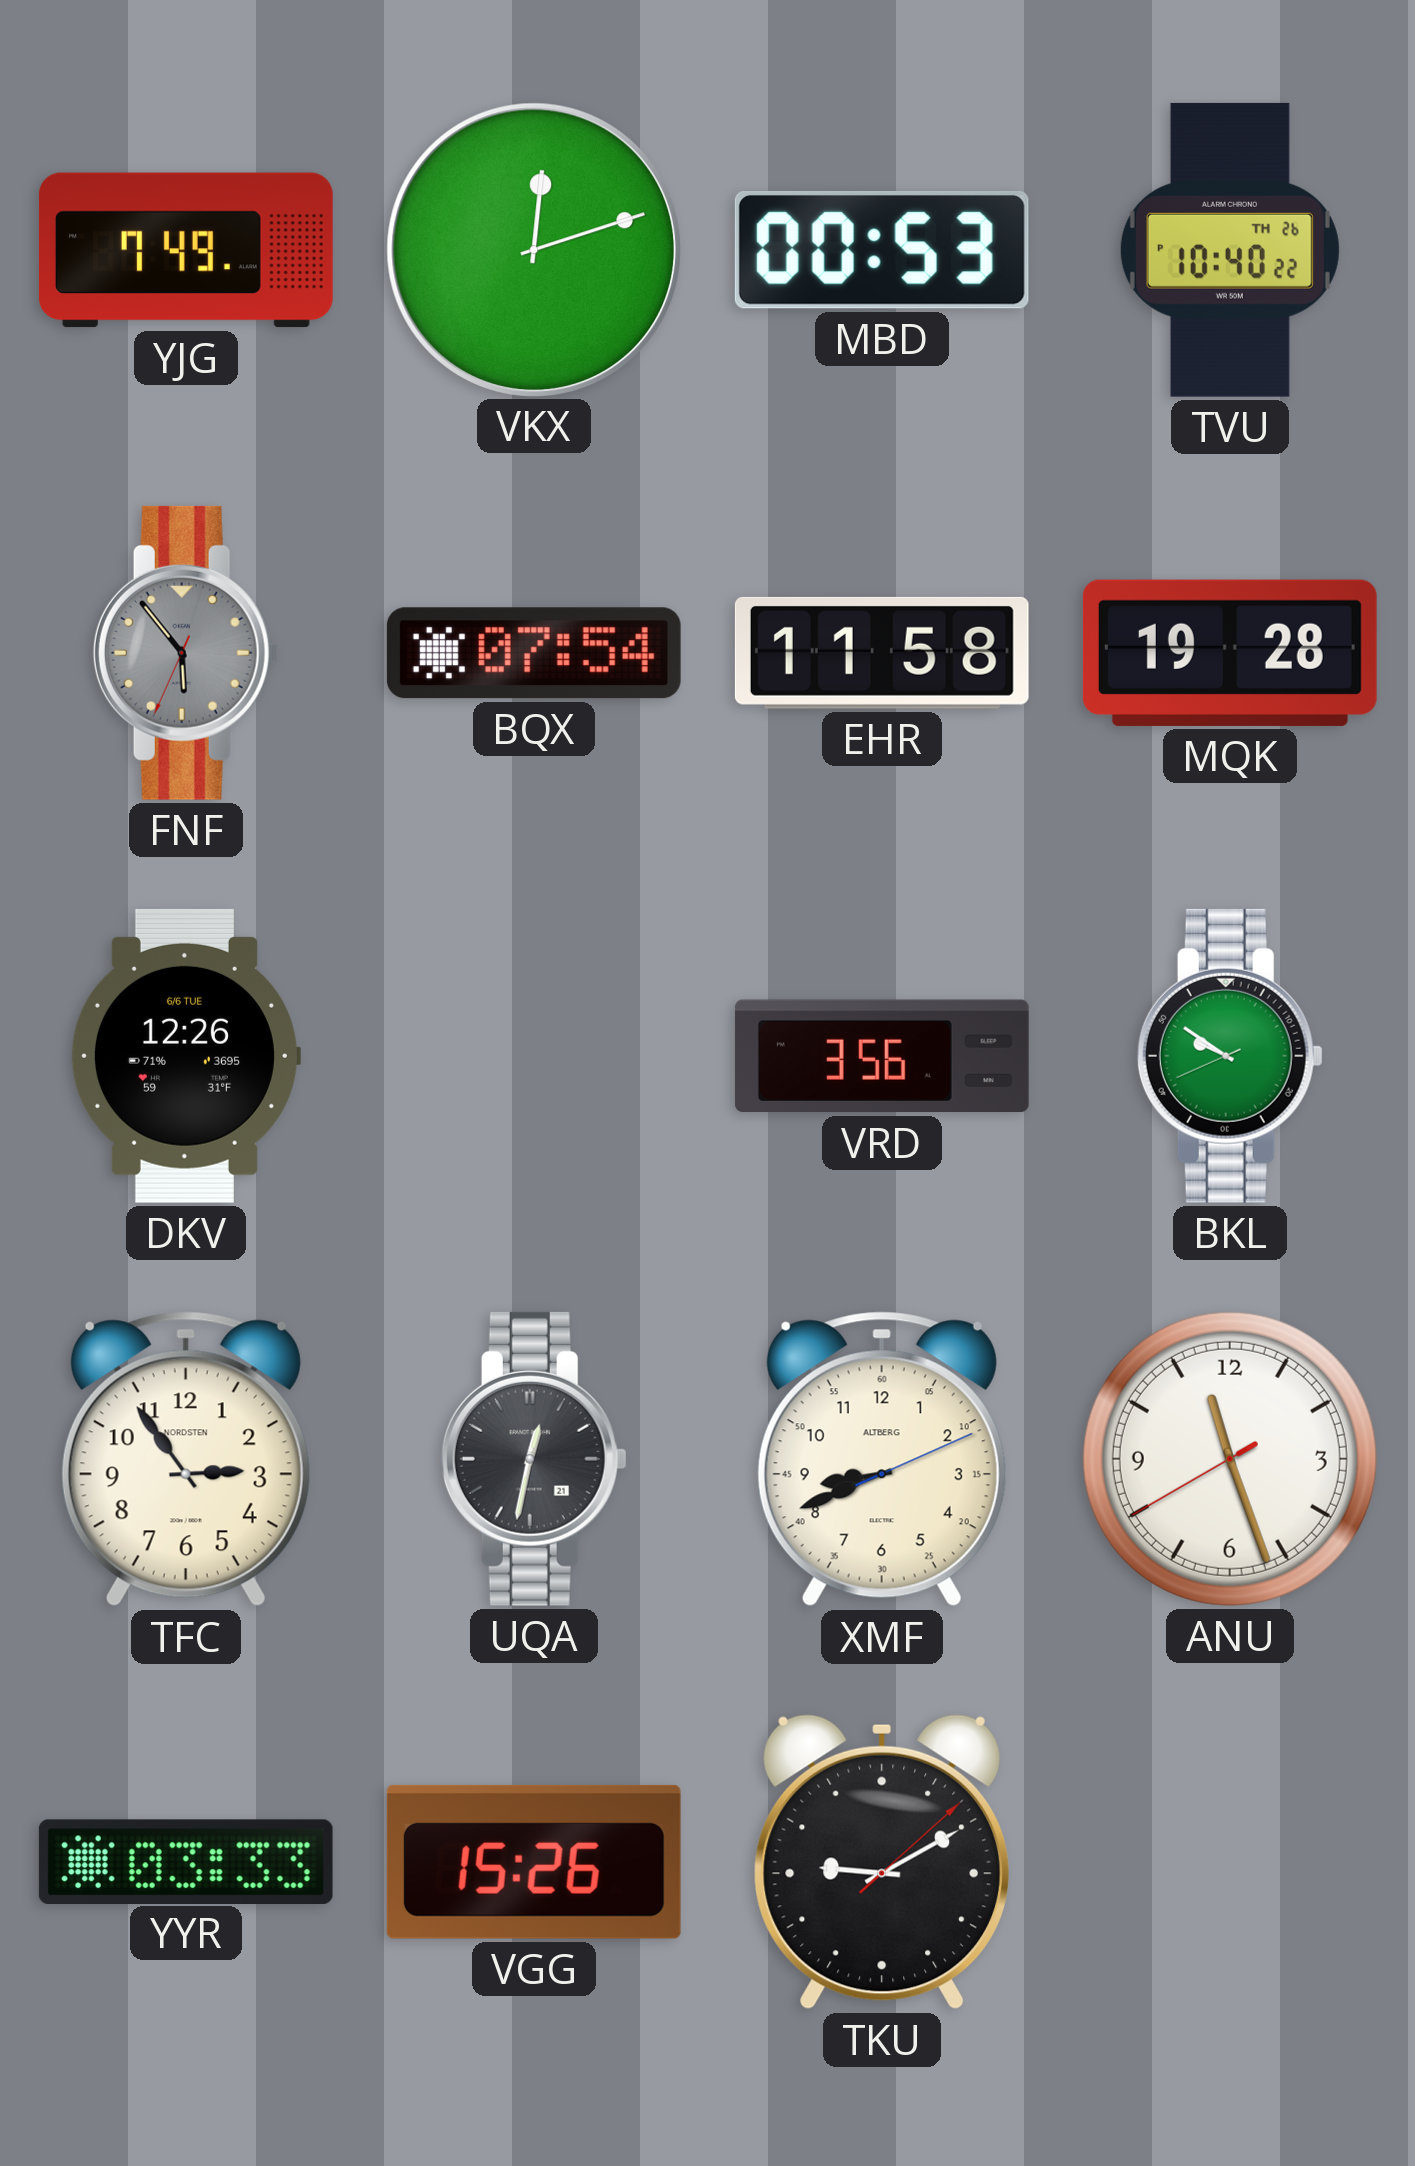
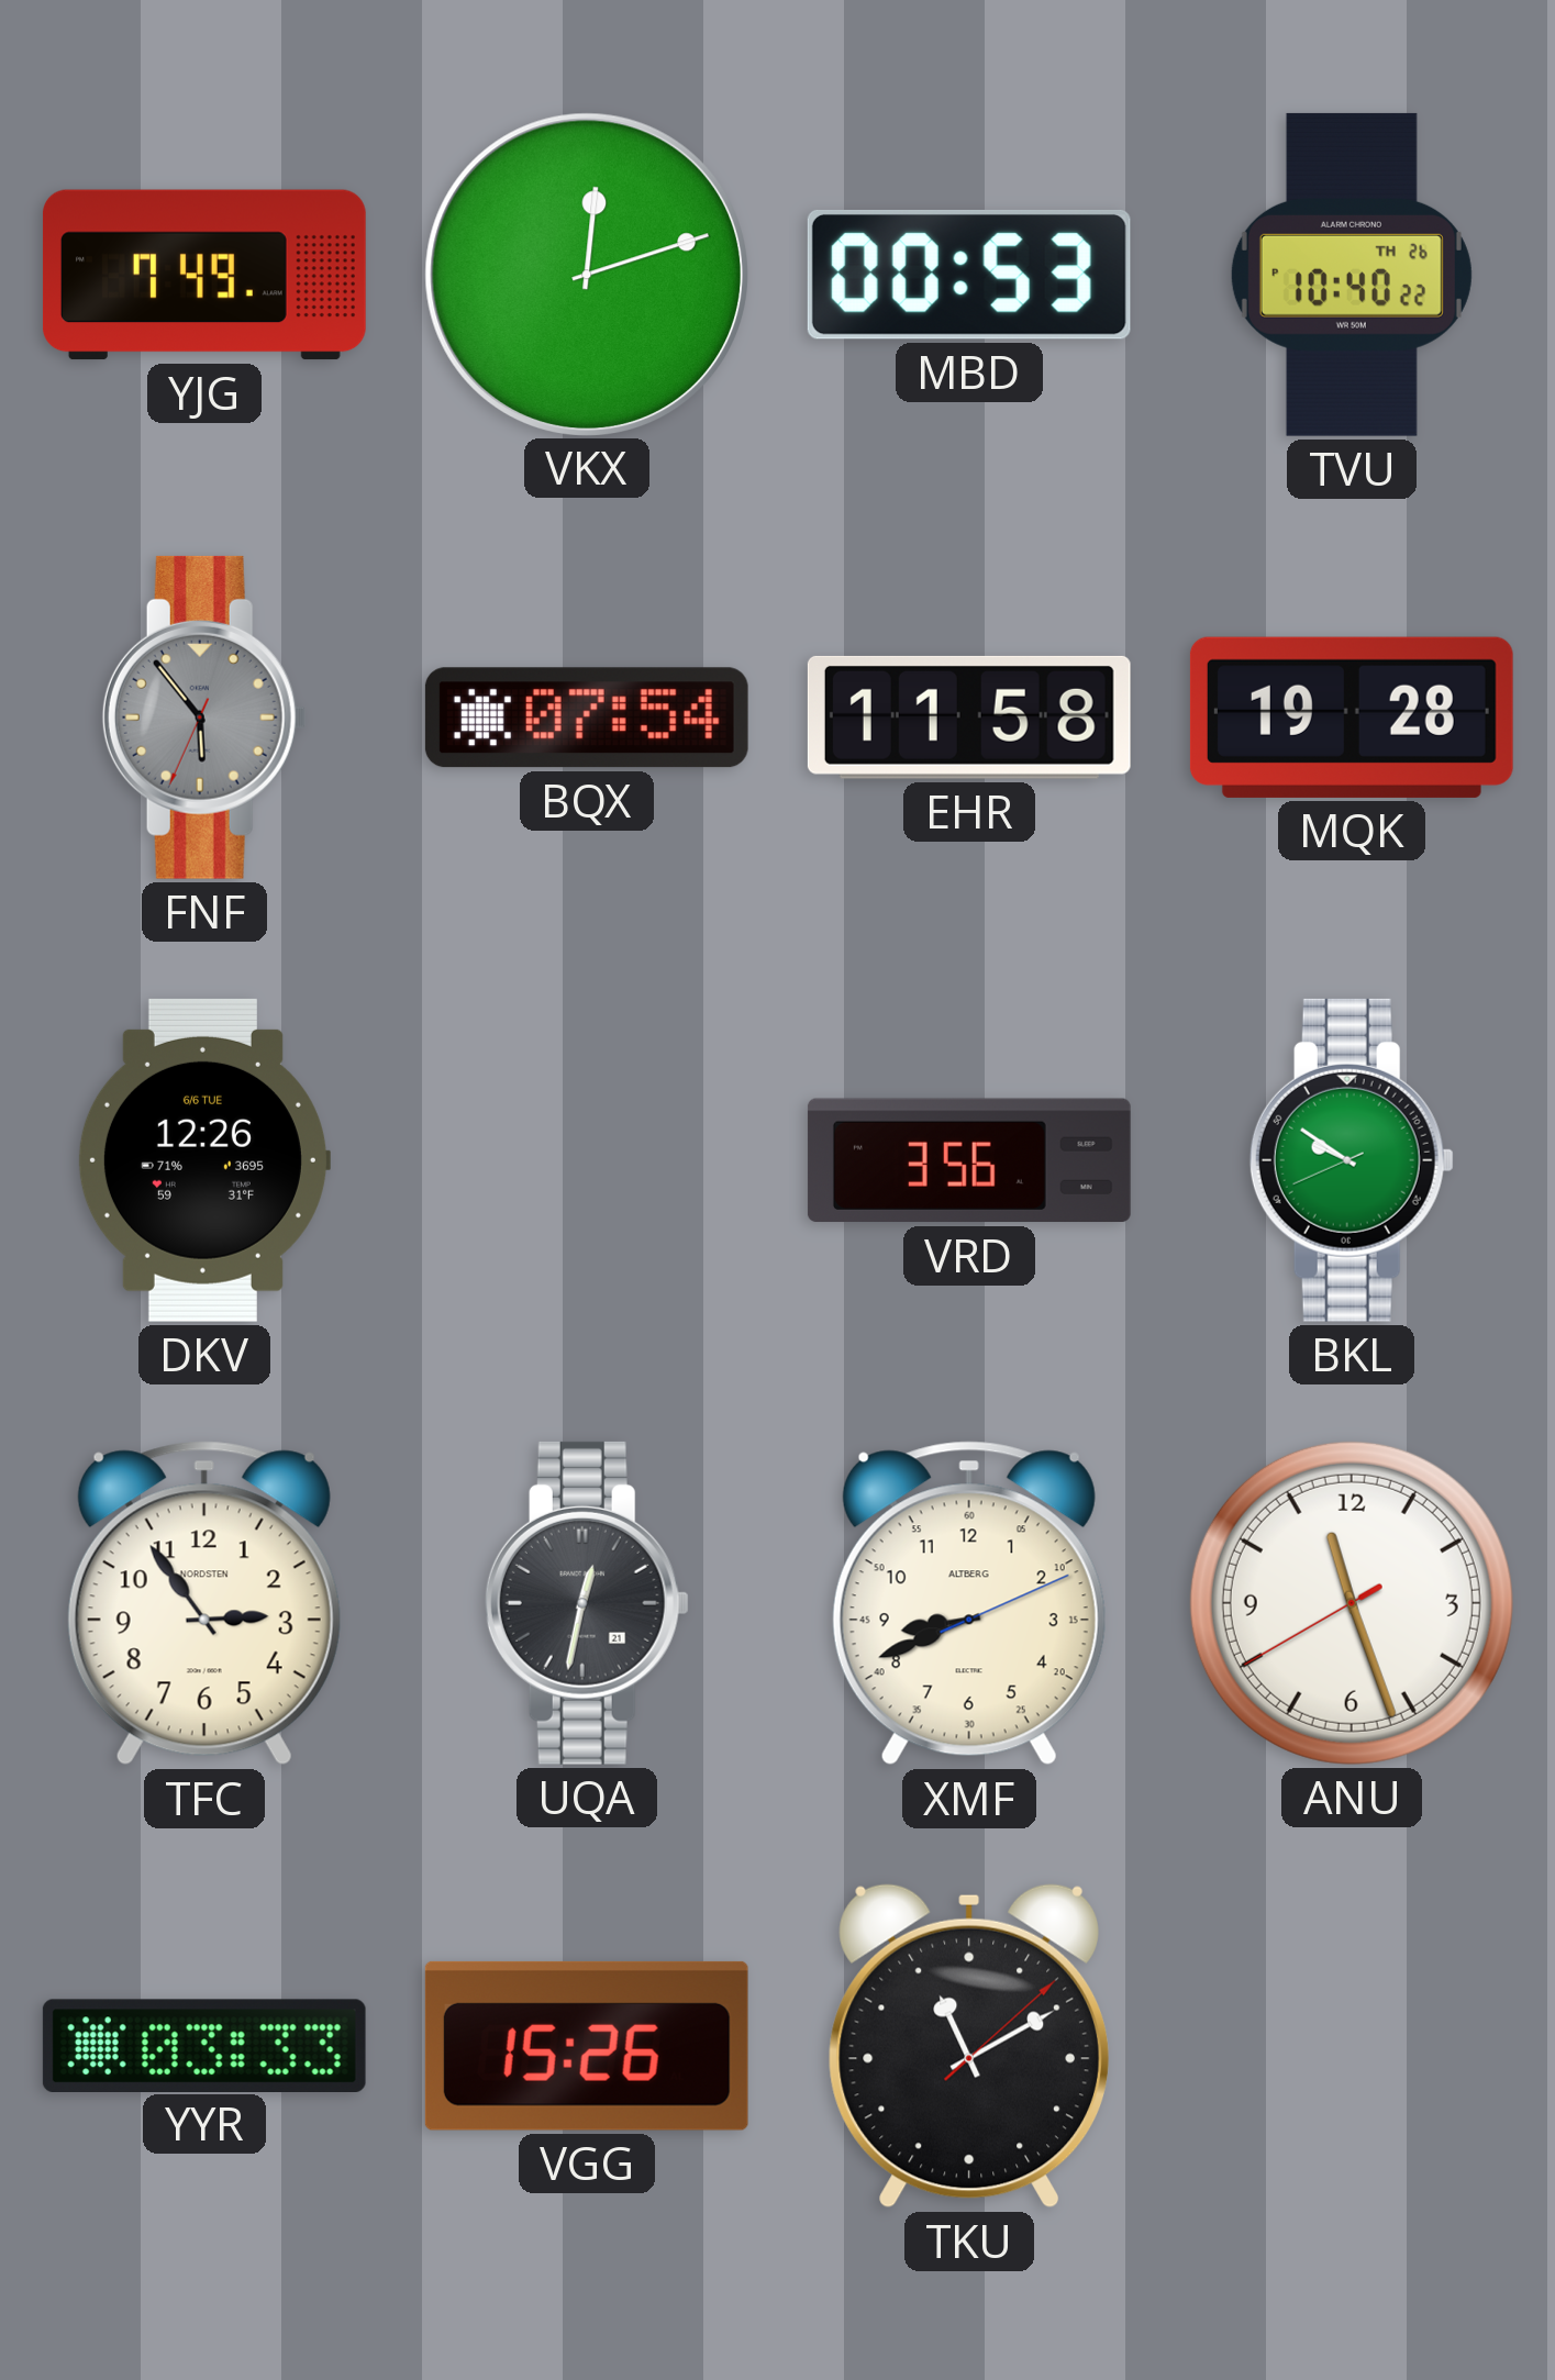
TKU: 9:10 -> 11:10
